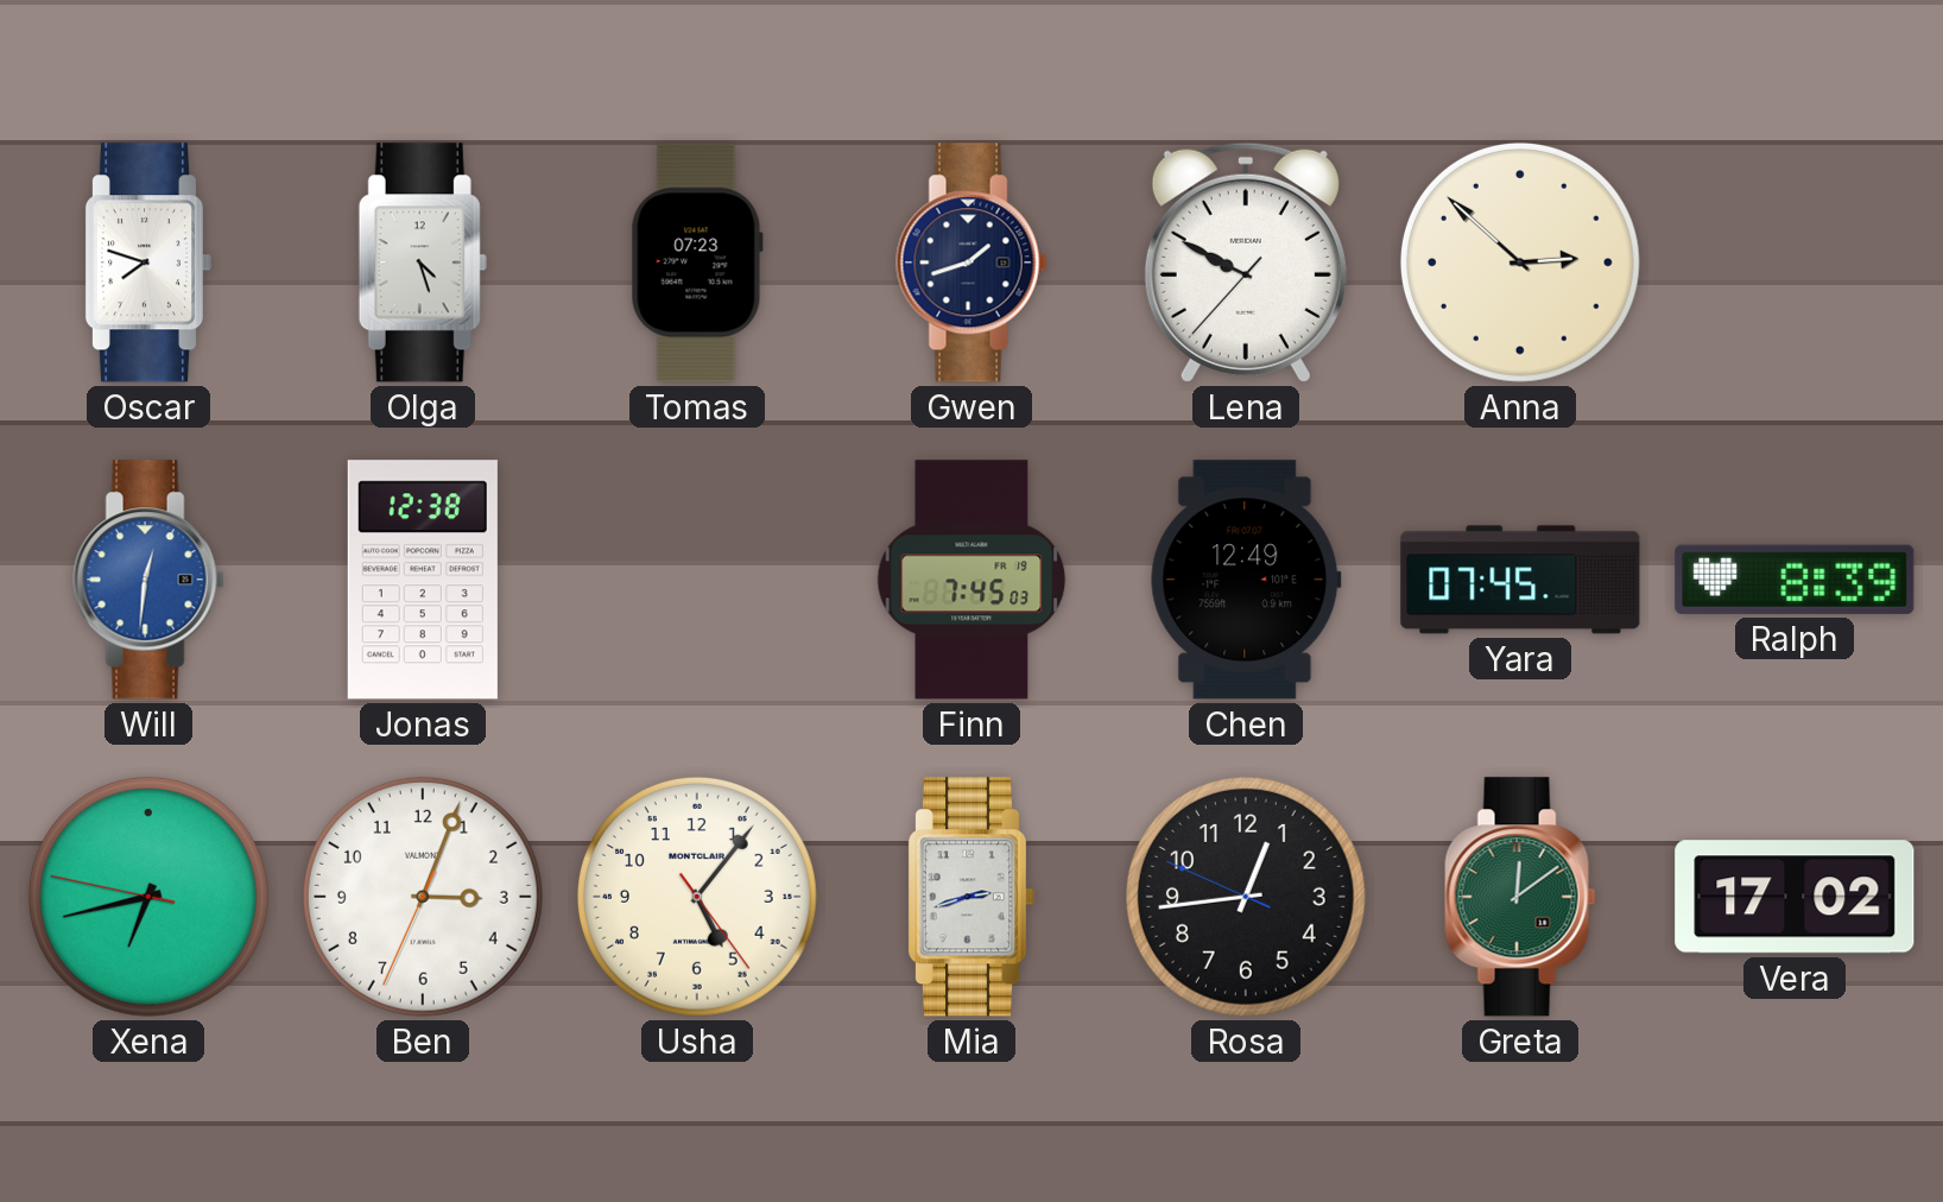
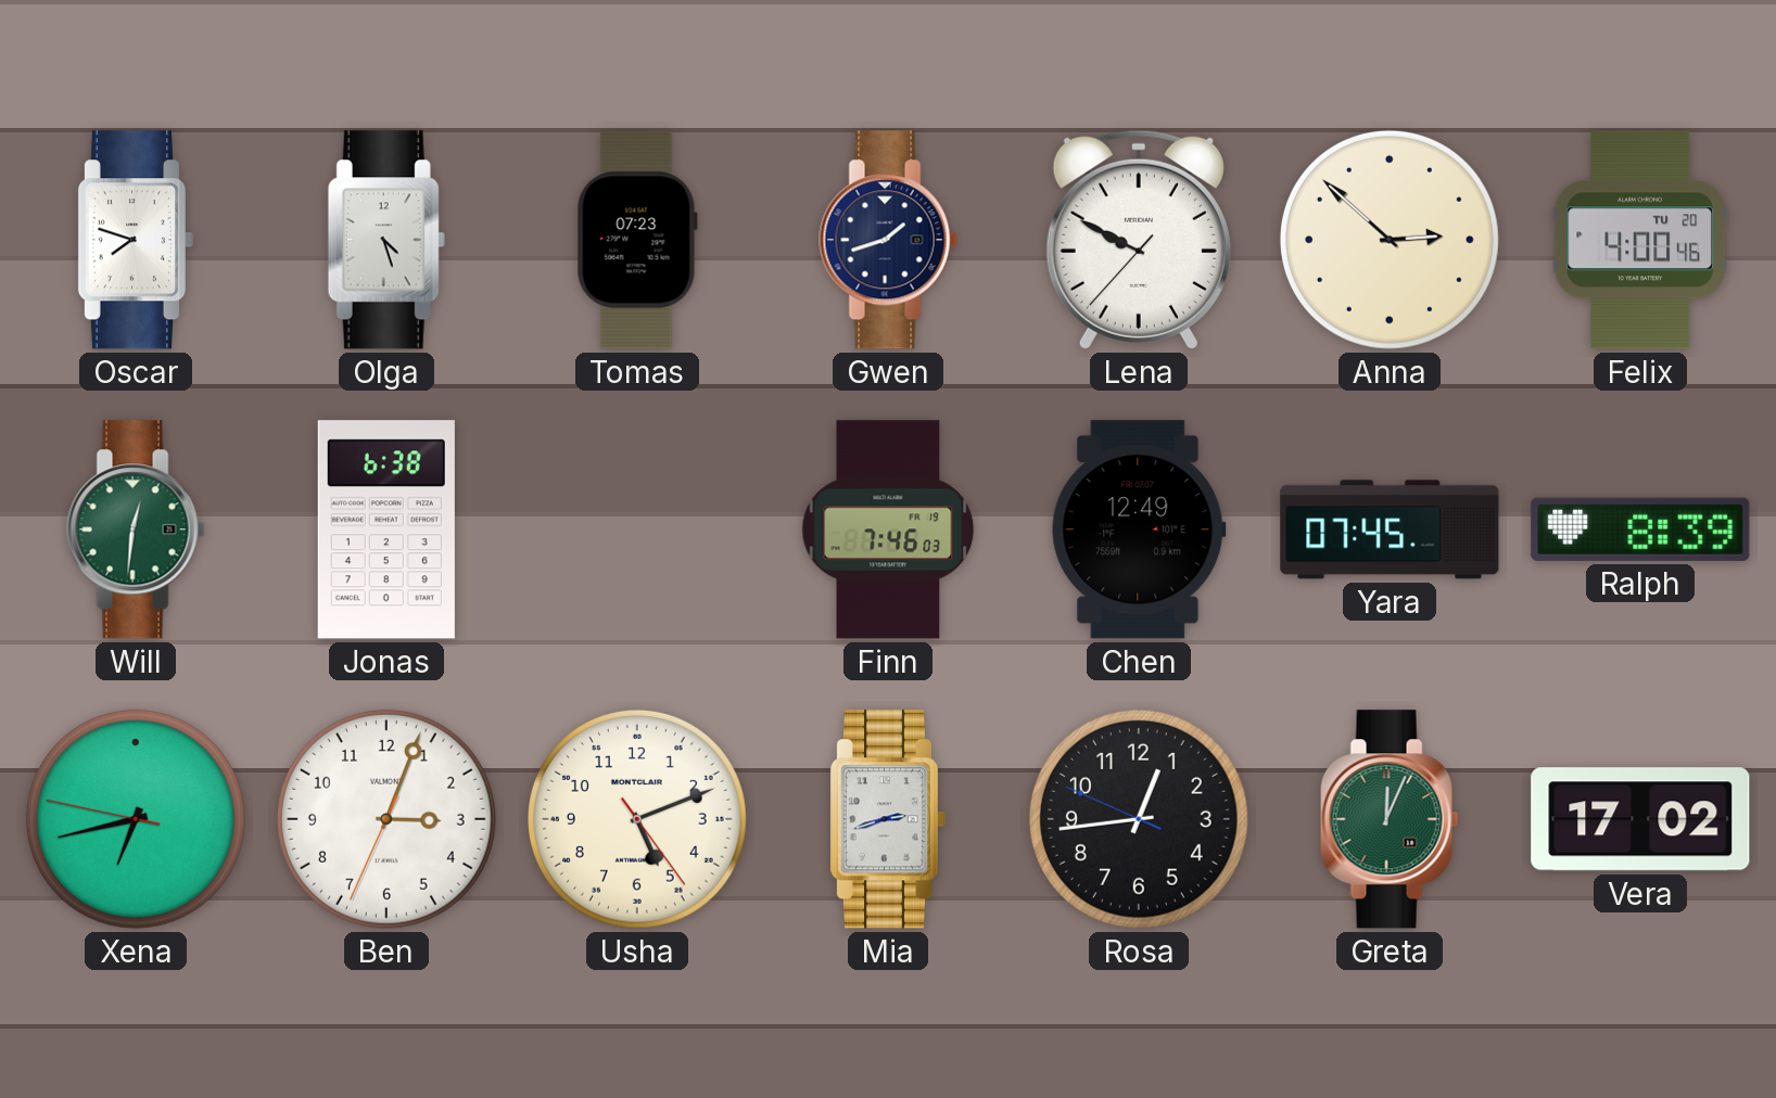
Felix: none -> 4:00
Will dial: blue -> green
Jonas: 12:38 -> 6:38
Finn: 7:45 -> 7:46
Usha: 5:06 -> 5:11
Greta: 12:09 -> 12:04
